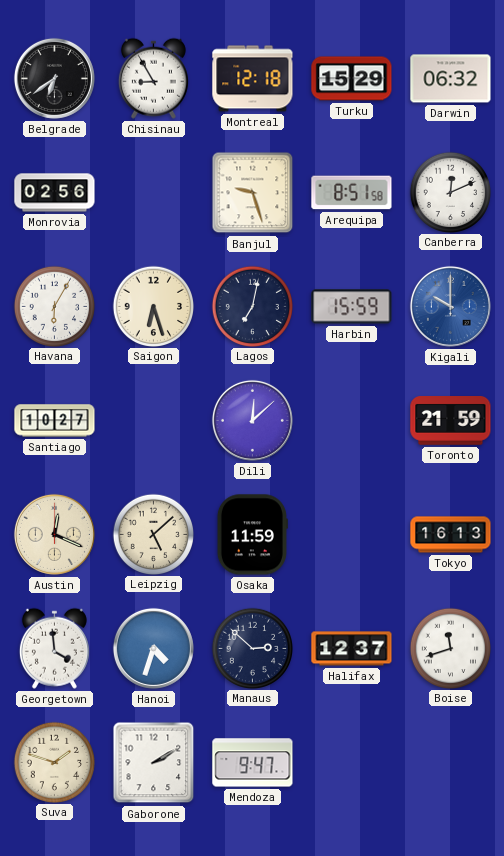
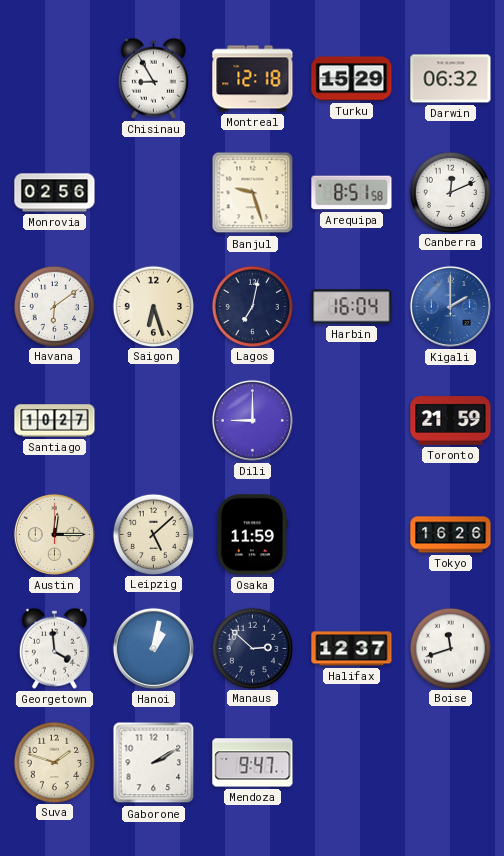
Belgrade: 6:39 -> none
Havana: 6:05 -> 6:09
Harbin: 15:59 -> 16:04
Kigali: 10:00 -> 2:00
Dili: 12:08 -> 9:00
Austin: 12:19 -> 12:15
Tokyo: 16:13 -> 16:26
Hanoi: 4:33 -> 1:02
